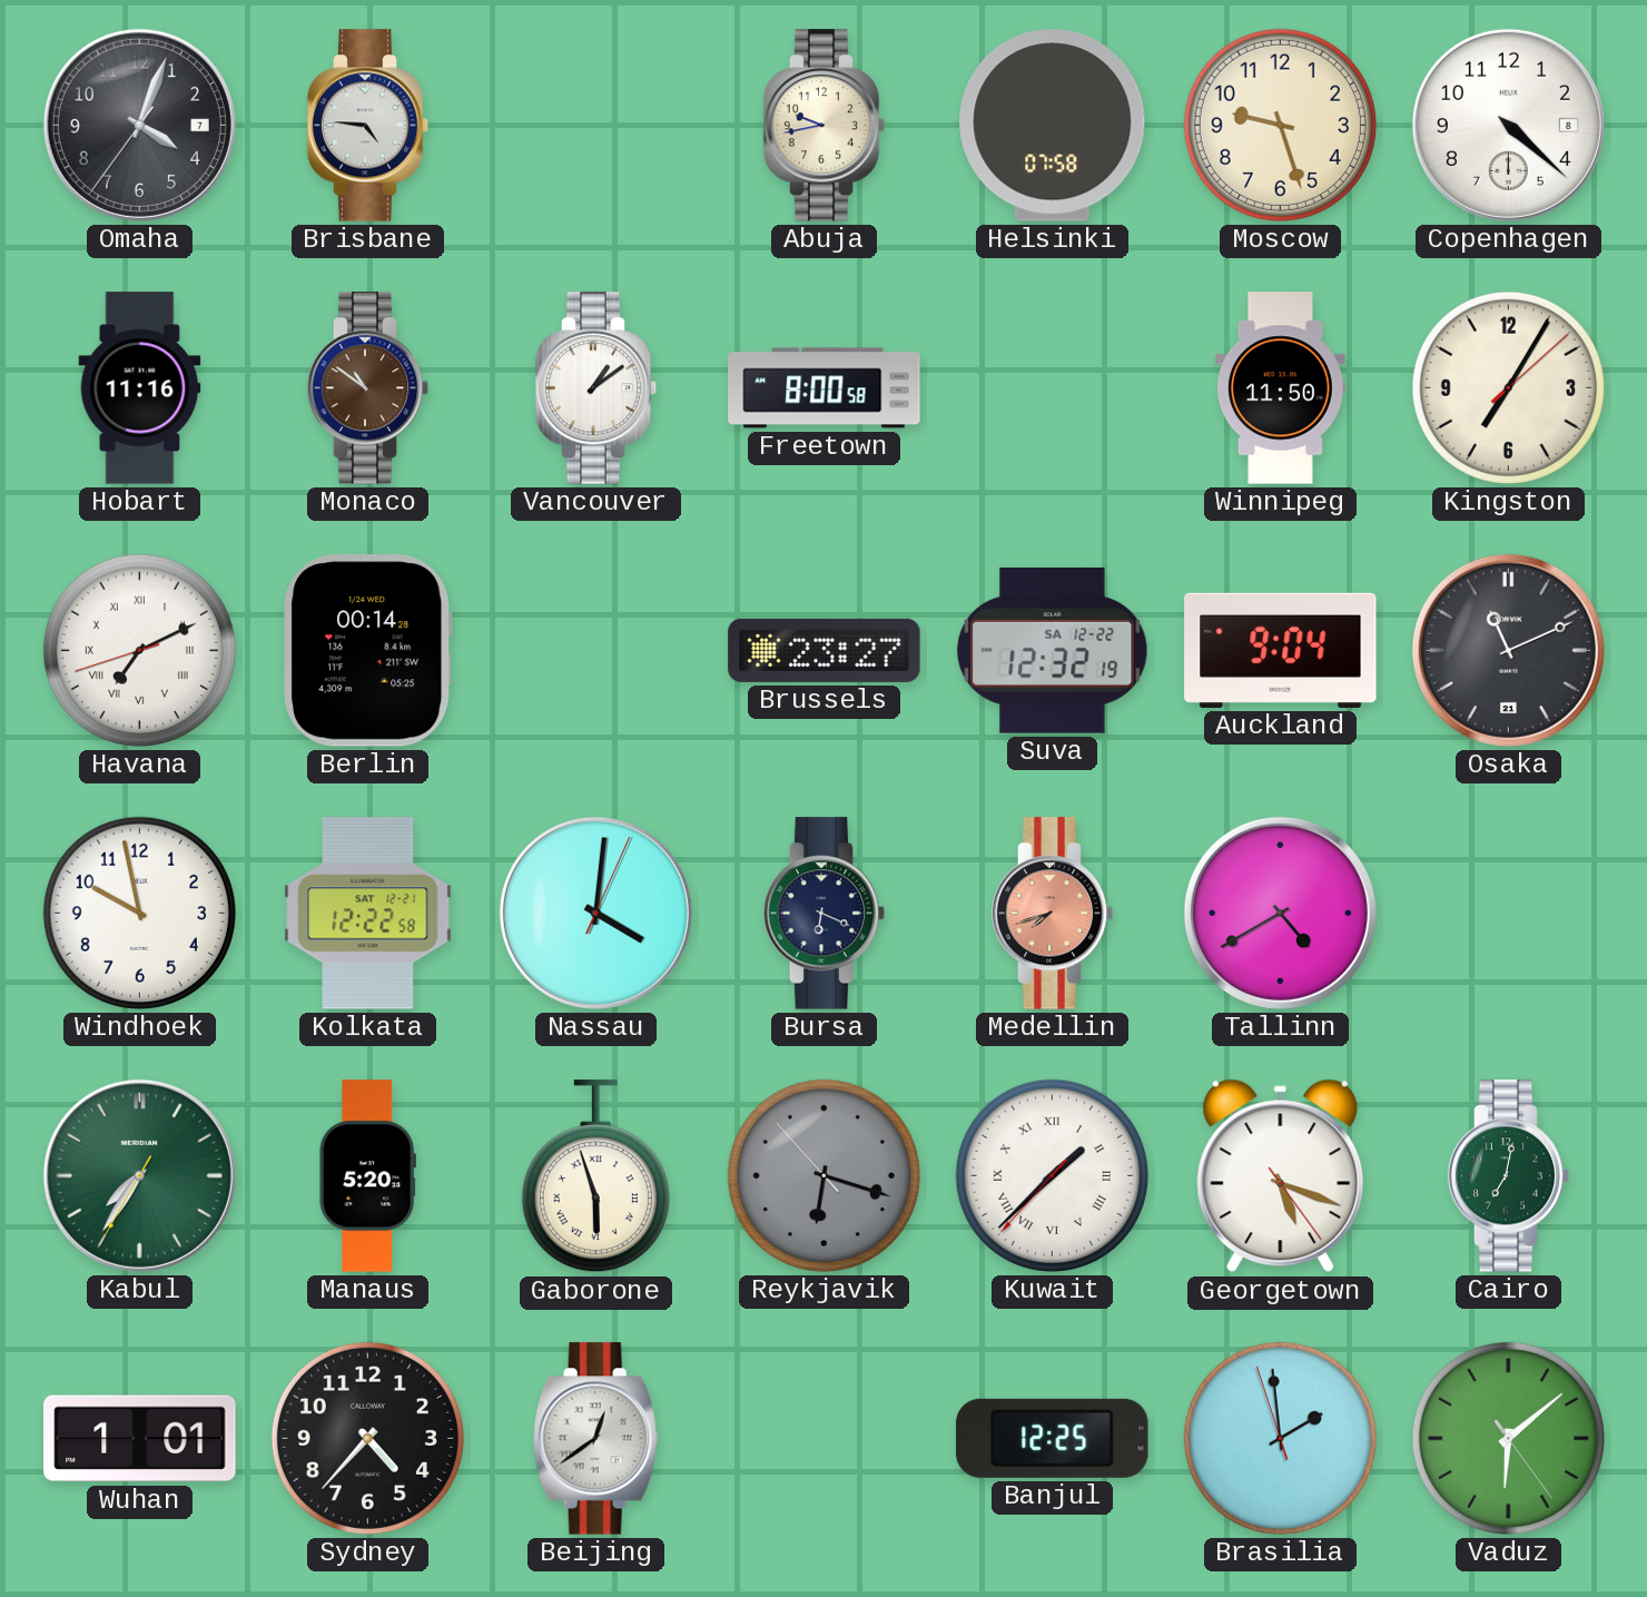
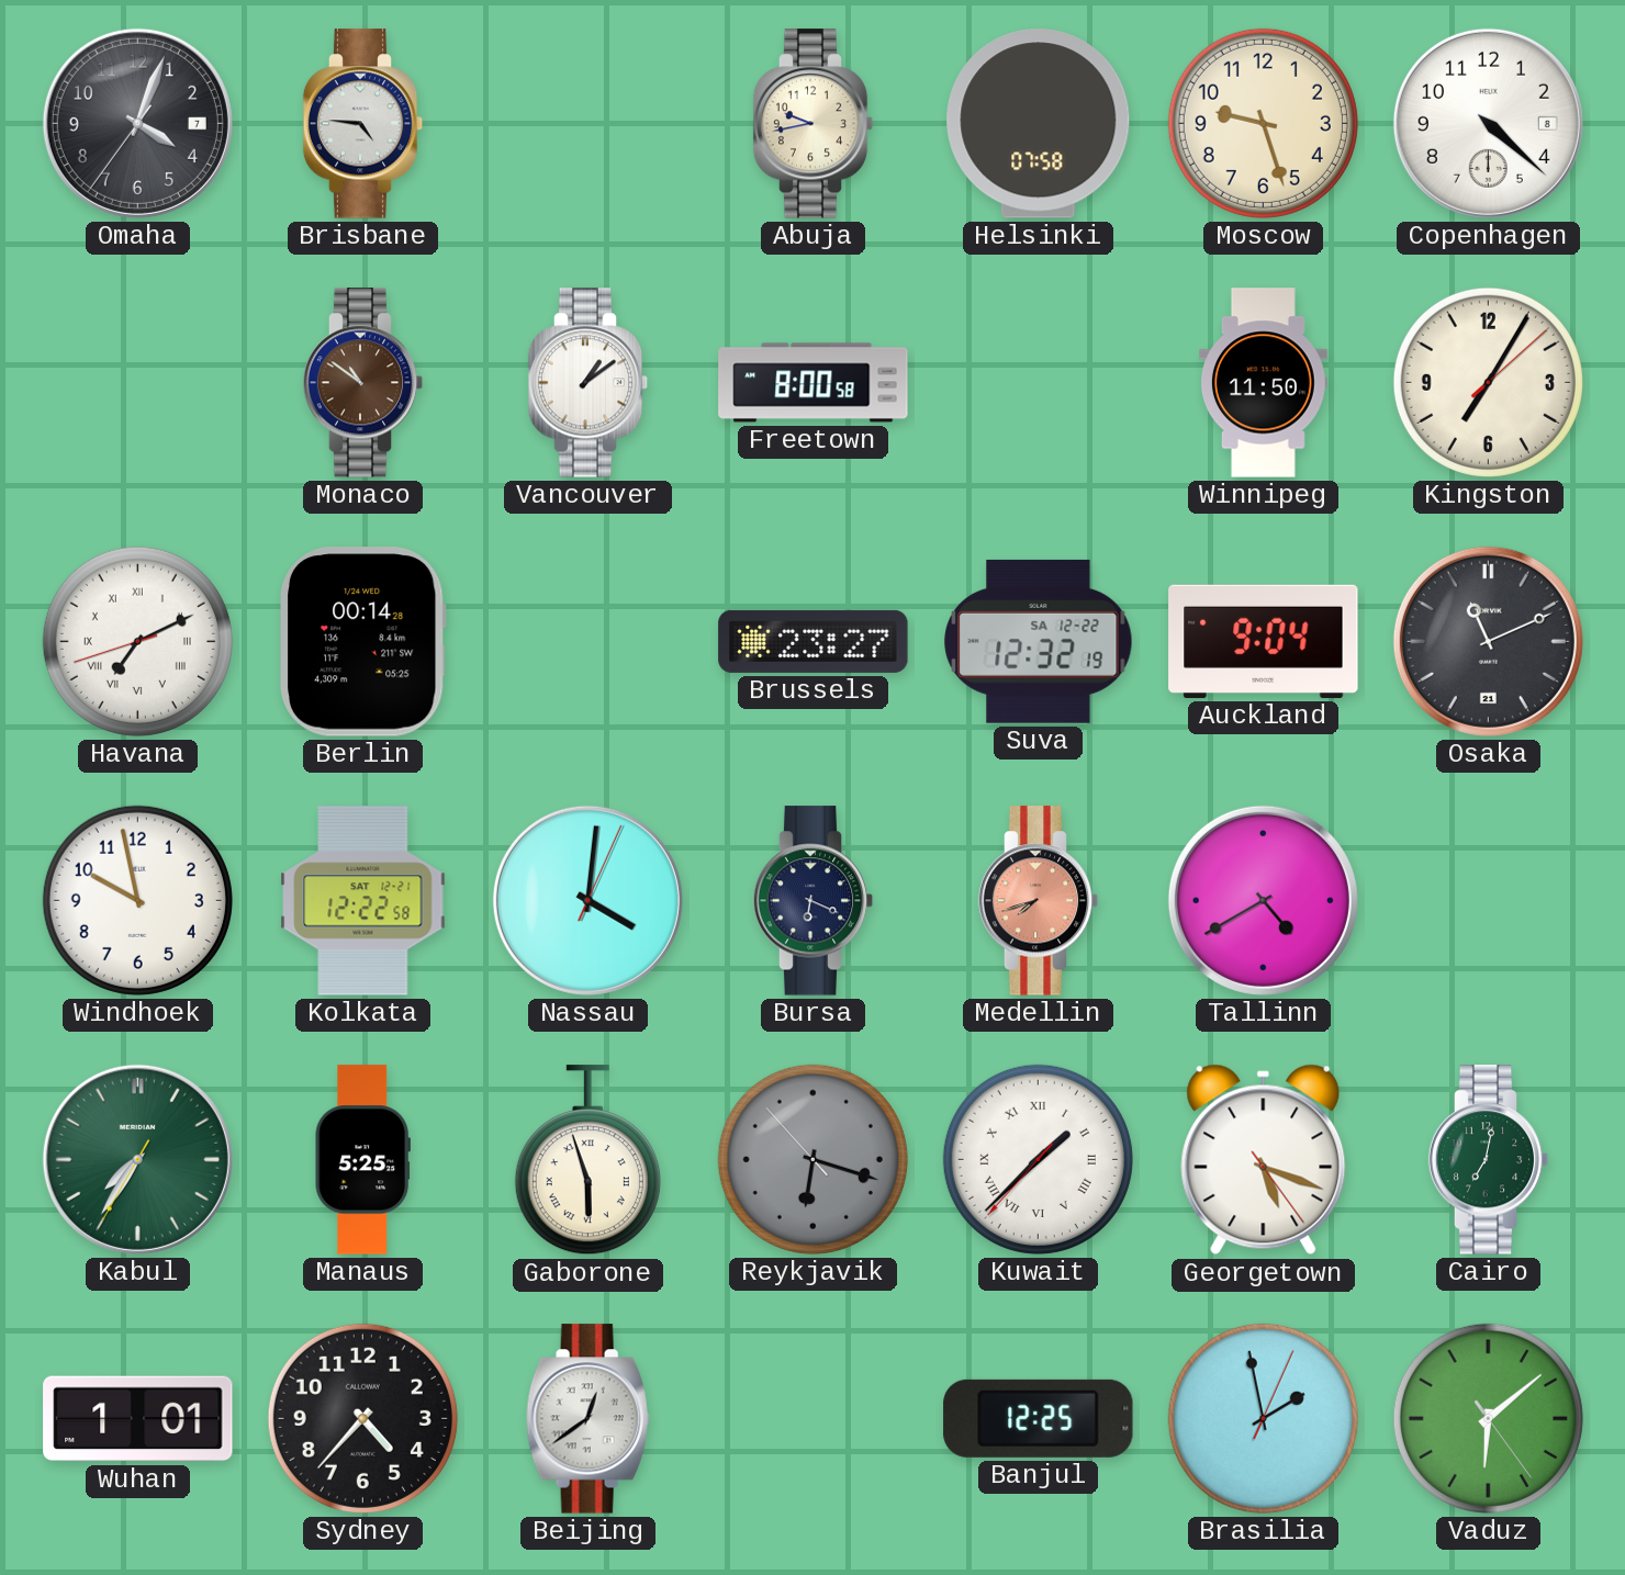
Hobart: 11:16 -> none
Manaus: 5:20 -> 5:25
Brasilia: 1:58:57 -> 1:58:04
